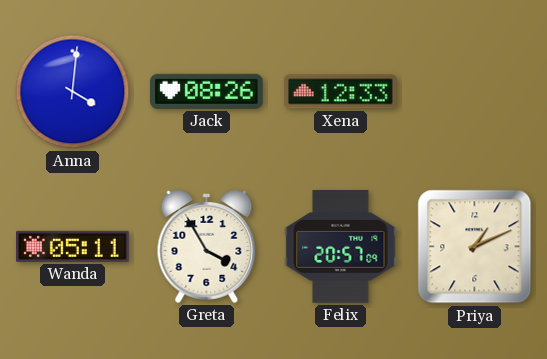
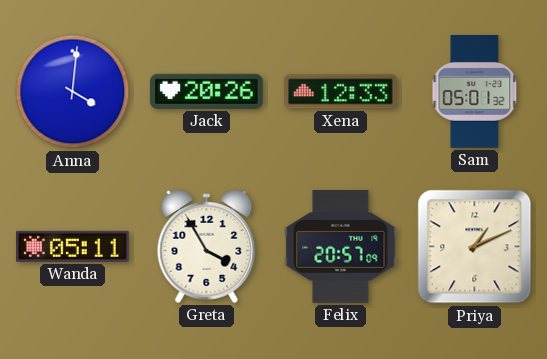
Jack: 08:26 -> 20:26
Sam: none -> 05:01
